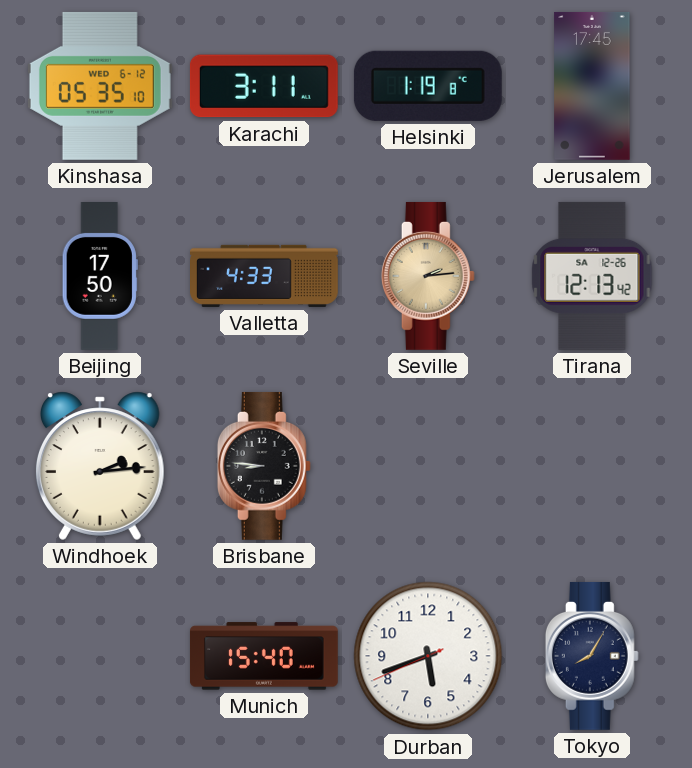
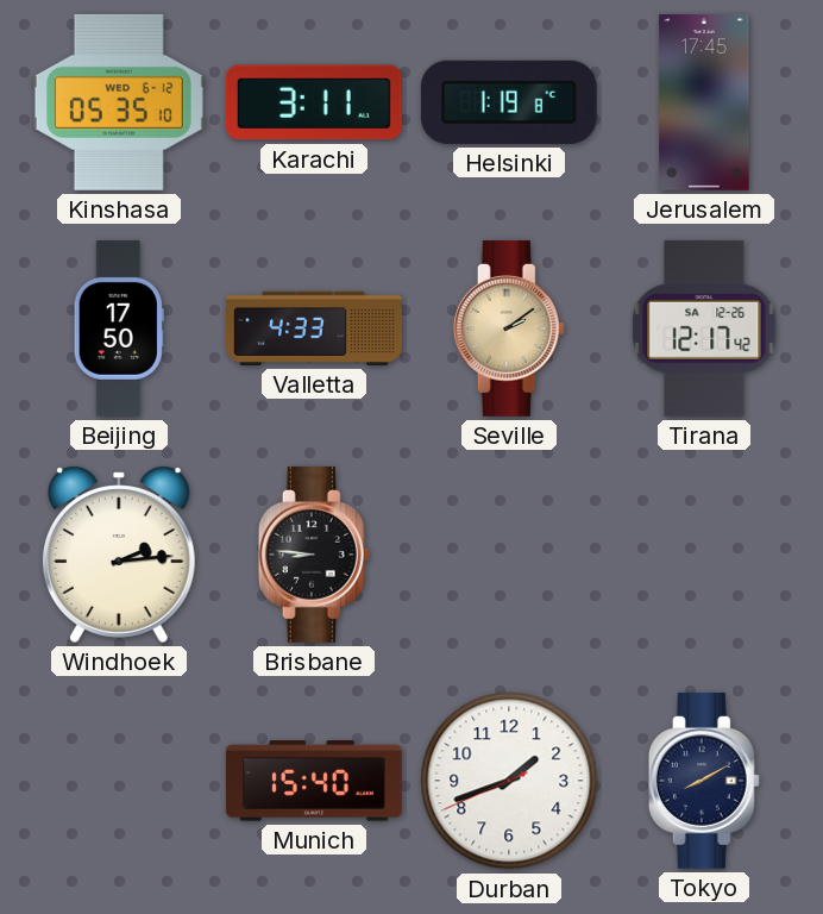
Seville: 2:14 -> 2:09
Tirana: 12:13 -> 12:17
Durban: 5:41 -> 1:41
Tokyo: 8:05 -> 8:10
